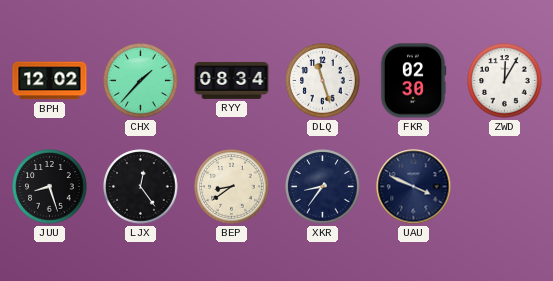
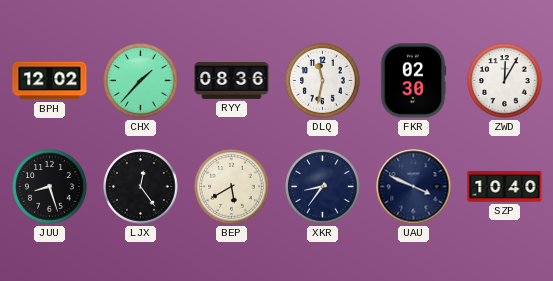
RYY: 08:34 -> 08:36
DLQ: 11:27 -> 11:32
BEP: 8:39 -> 5:40
SZP: none -> 10:40
